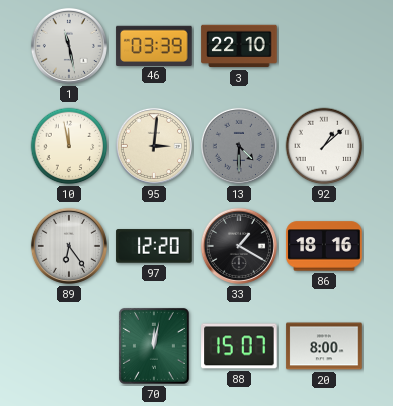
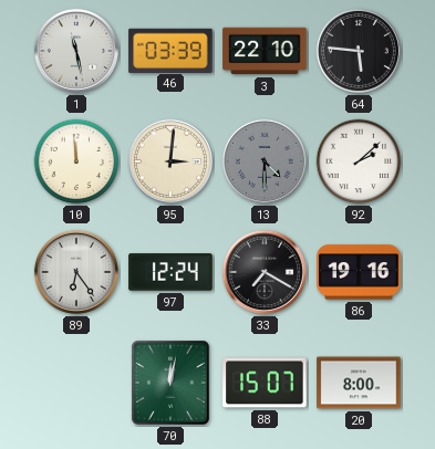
64: none -> 5:46
10: 11:58 -> 11:59
92: 1:08 -> 2:08
97: 12:20 -> 12:24
33: 1:20 -> 7:20
86: 18:16 -> 19:16
